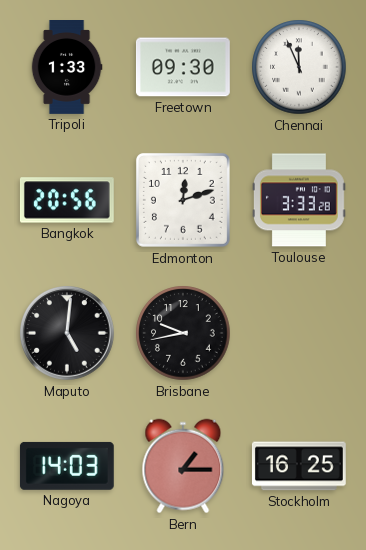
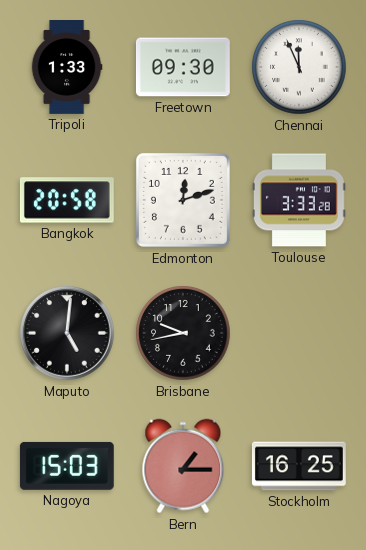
Bangkok: 20:56 -> 20:58
Nagoya: 14:03 -> 15:03
